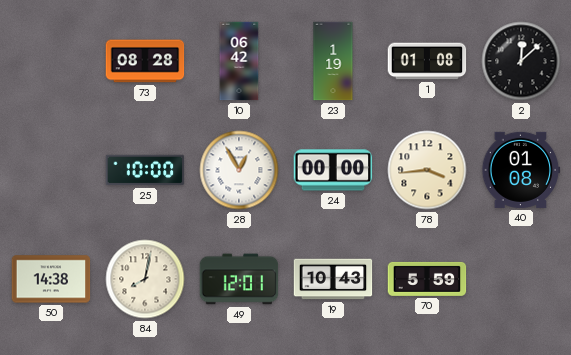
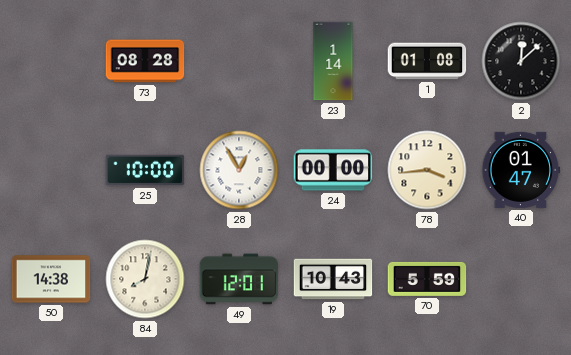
10: 06:42 -> none
23: 1:19 -> 1:14
40: 01:08 -> 01:47
